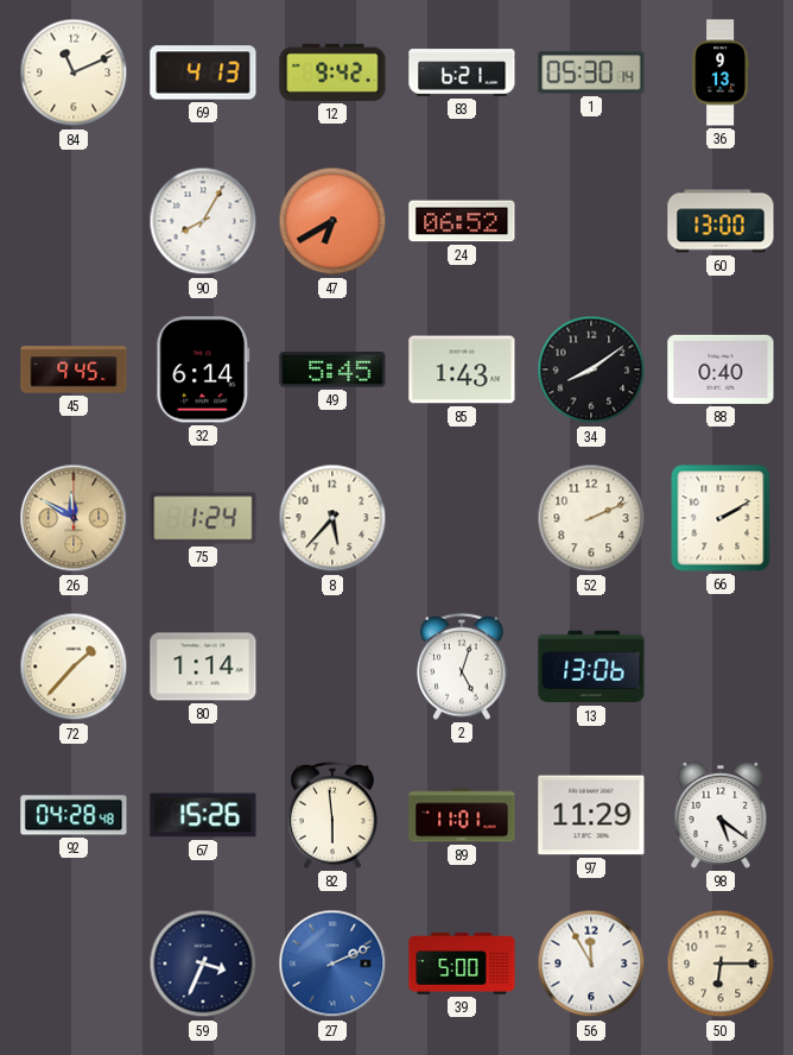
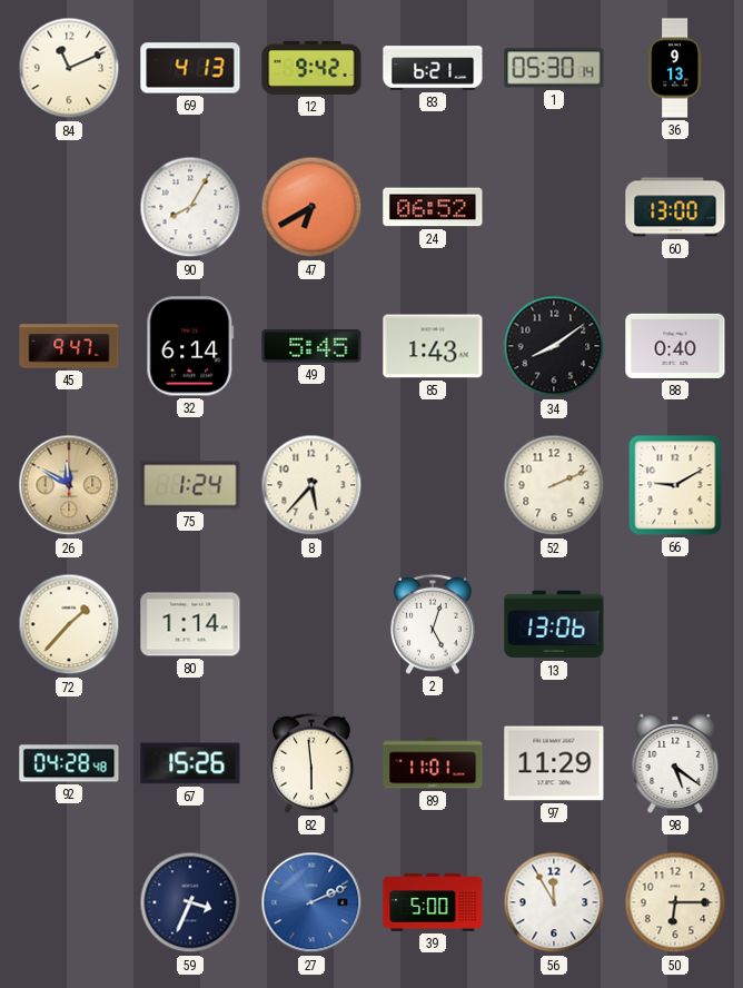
45: 9:45 -> 9:47
66: 2:10 -> 9:10
